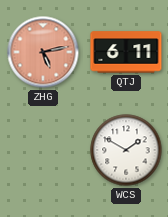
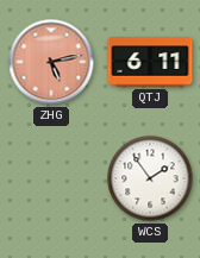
WCS: 1:50 -> 1:54
